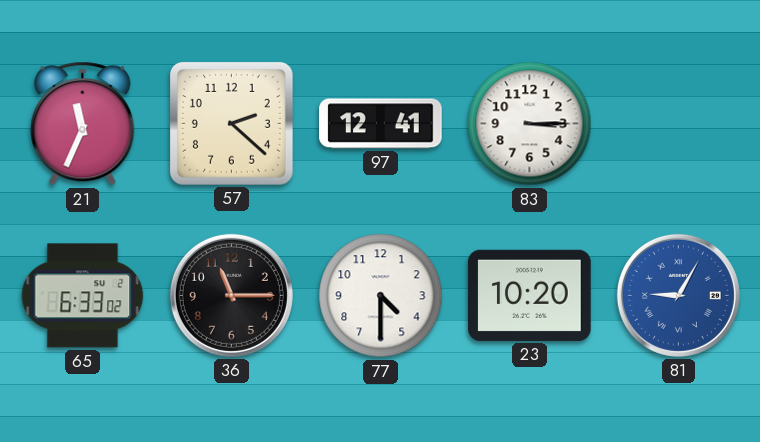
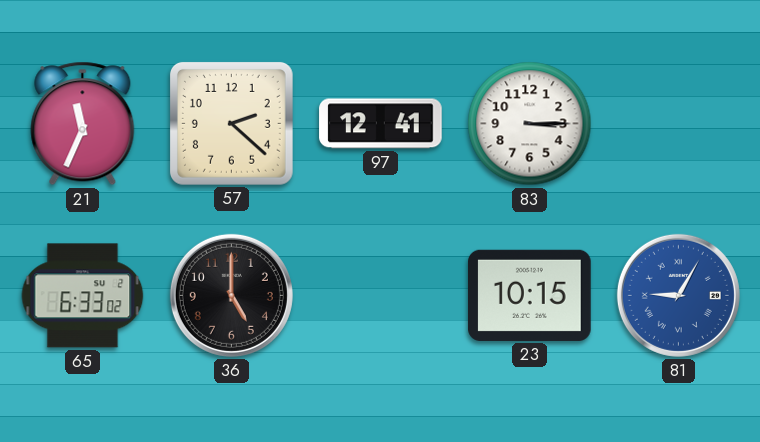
36: 11:15 -> 5:00
77: 4:30 -> none
23: 10:20 -> 10:15
